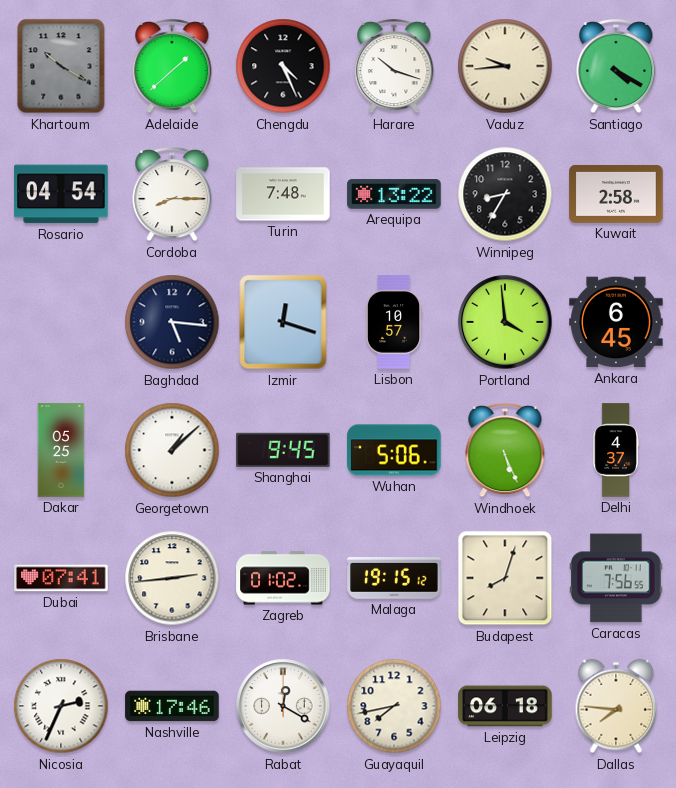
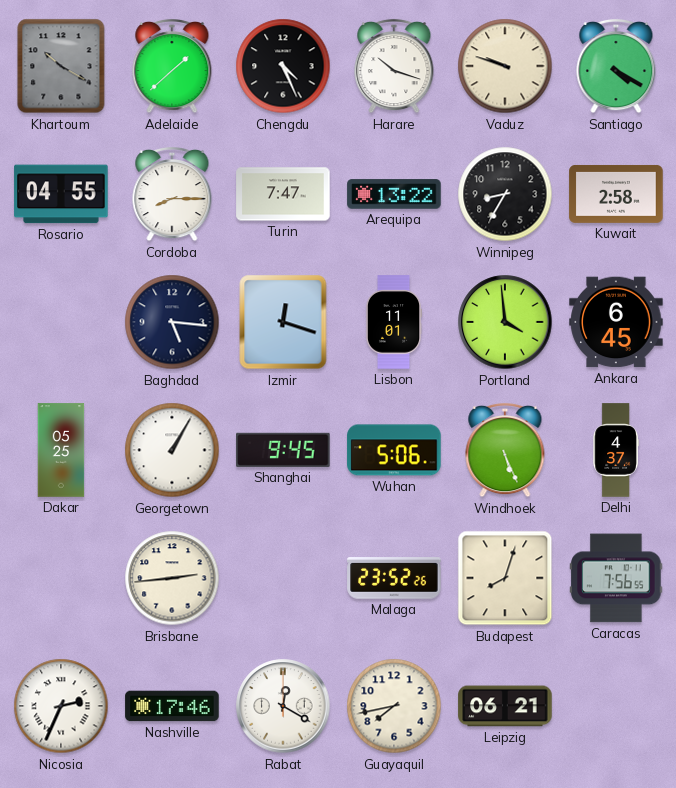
Vaduz: 9:44 -> 9:48
Rosario: 04:54 -> 04:55
Turin: 7:48 -> 7:47
Lisbon: 10:57 -> 11:01
Georgetown: 1:08 -> 1:05
Dubai: 07:41 -> none
Zagreb: 01:02 -> none
Malaga: 19:15 -> 23:52
Leipzig: 06:18 -> 06:21
Dallas: 7:46 -> none
